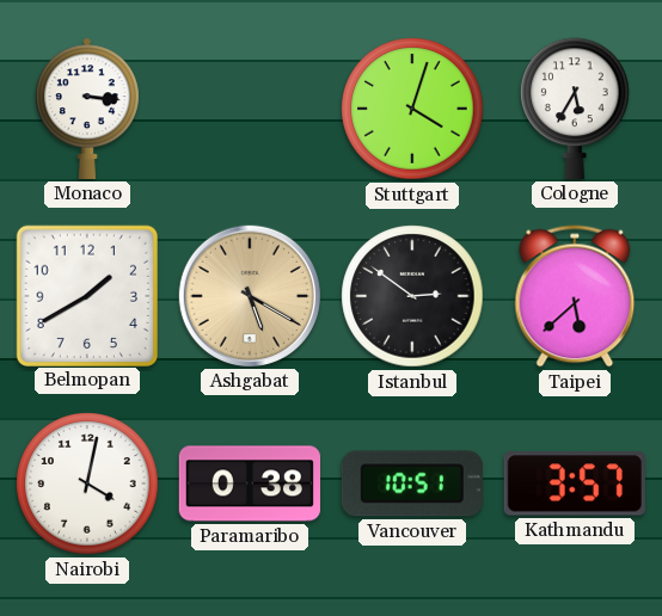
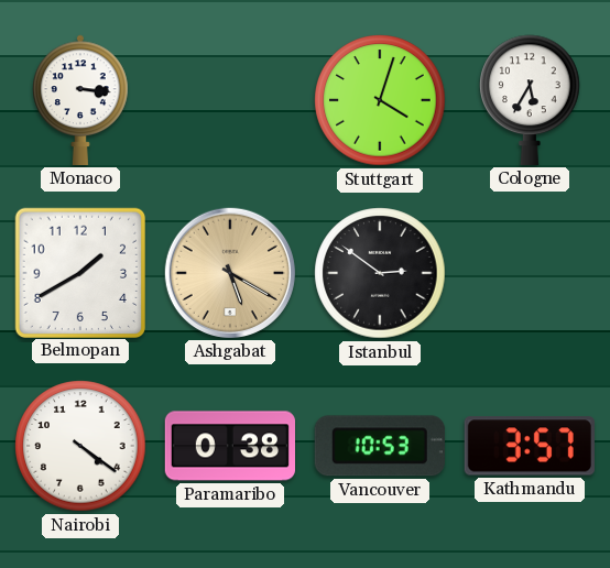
Taipei: 5:38 -> none
Nairobi: 4:02 -> 4:21
Vancouver: 10:51 -> 10:53
